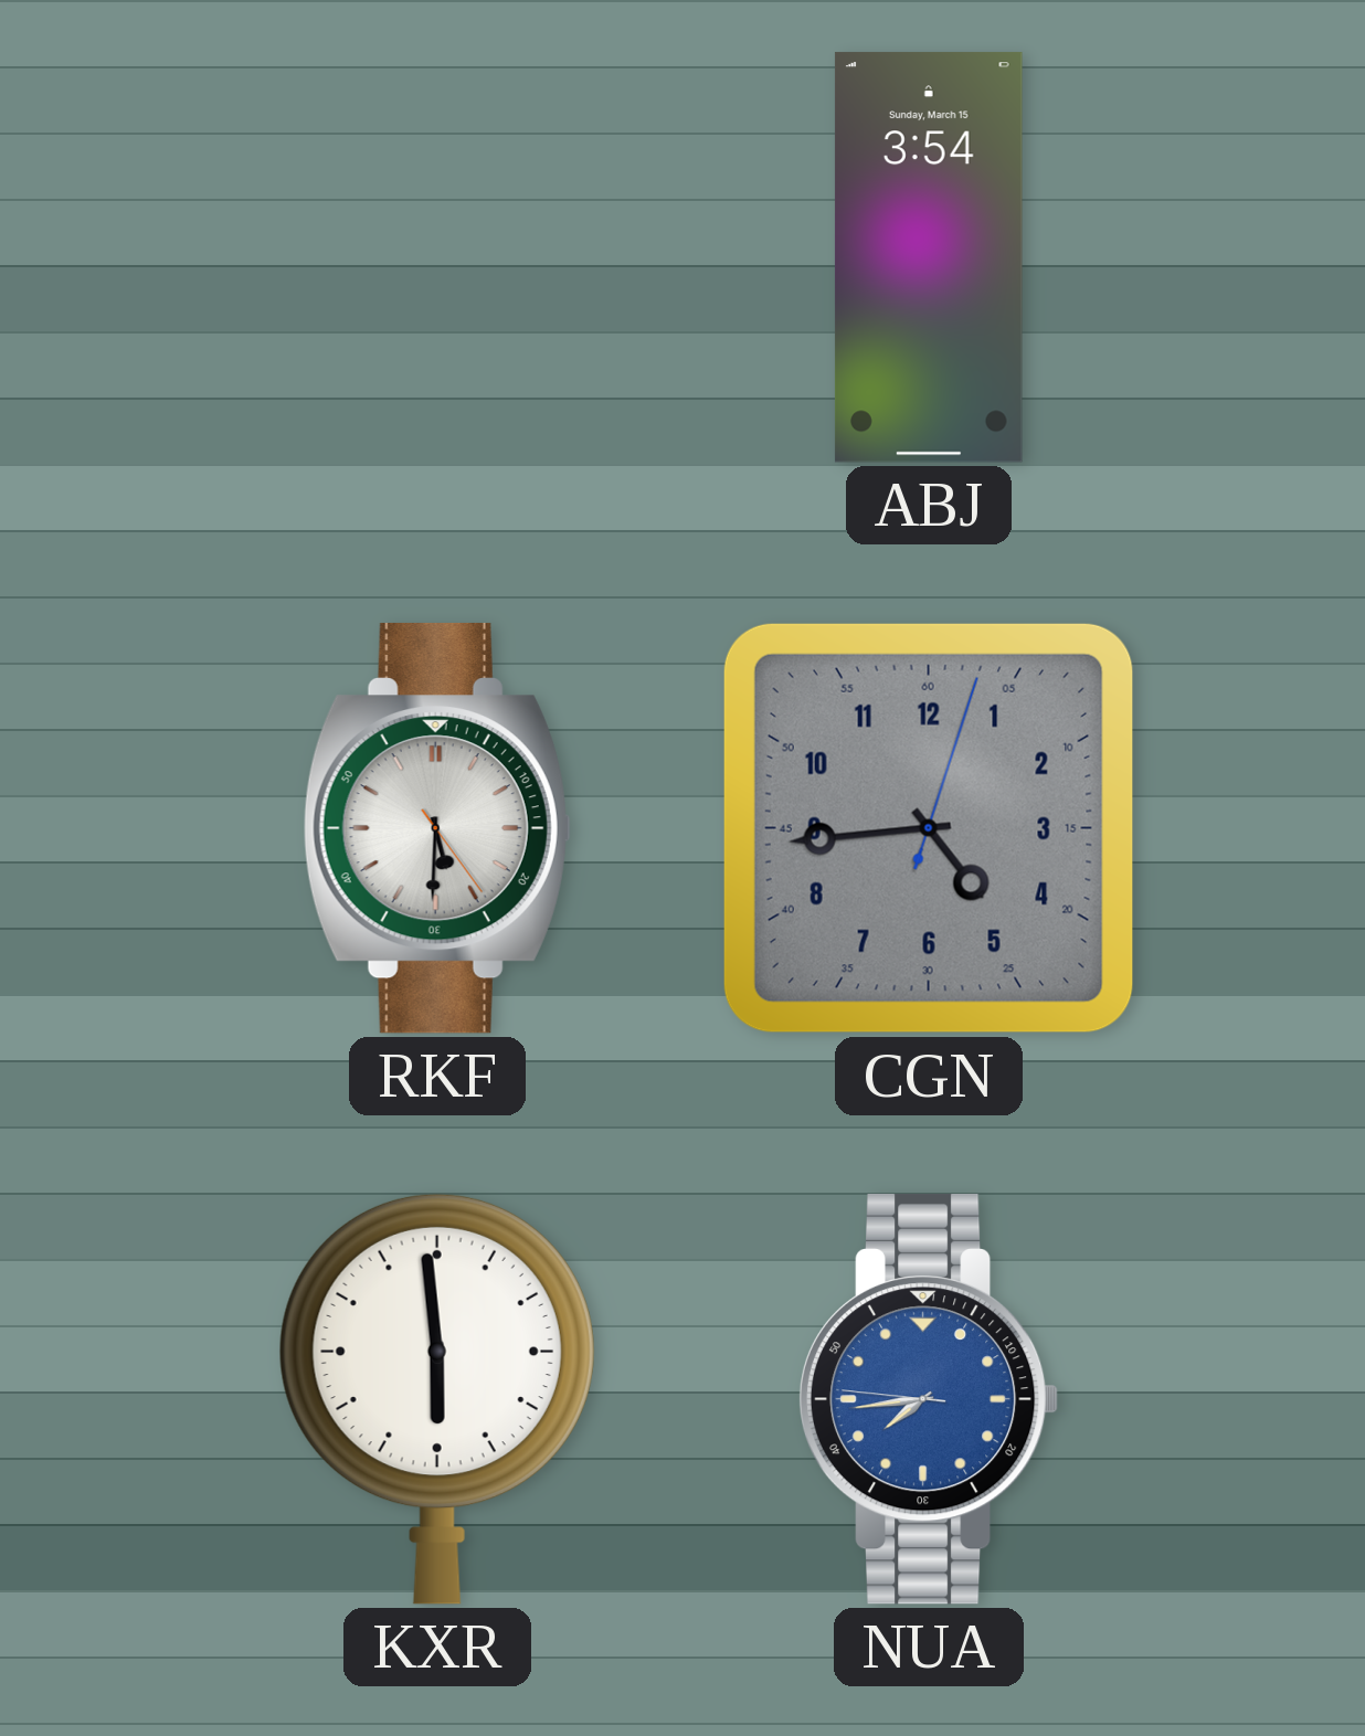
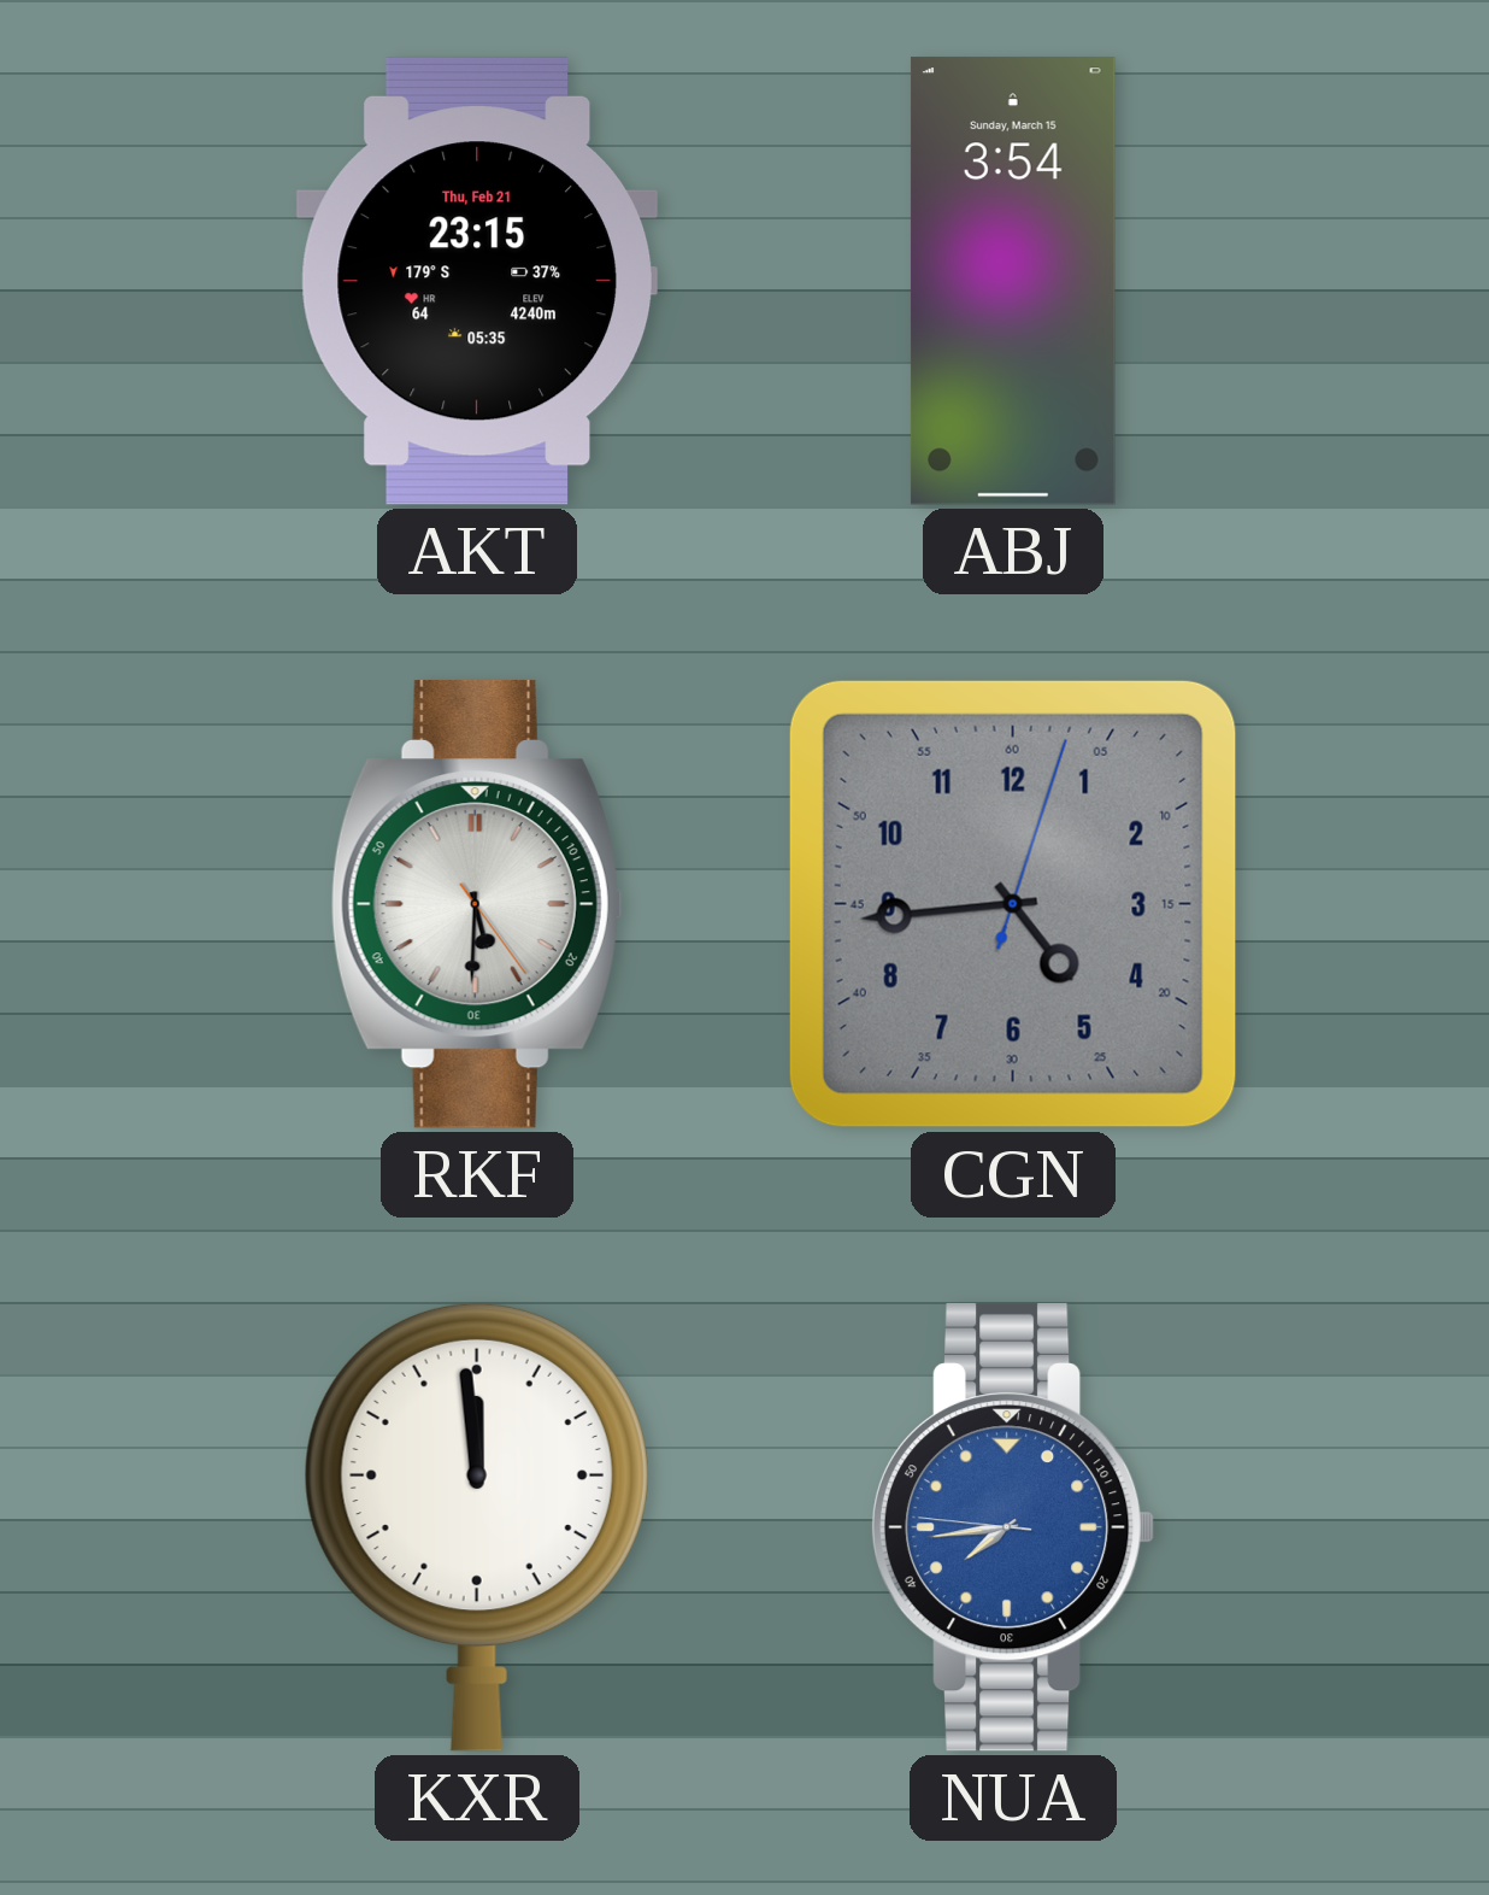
AKT: none -> 23:15
KXR: 5:59 -> 11:59
